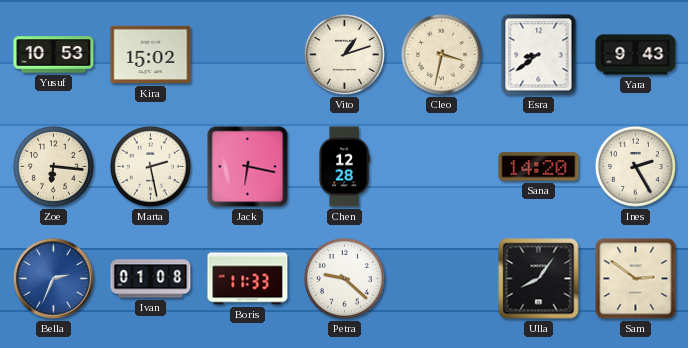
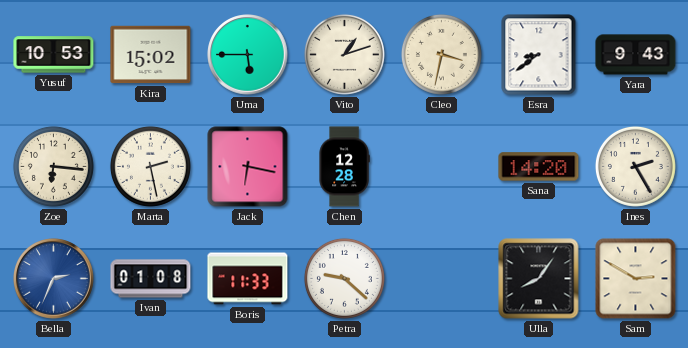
Uma: none -> 5:45
Sam: 2:51 -> 2:50
